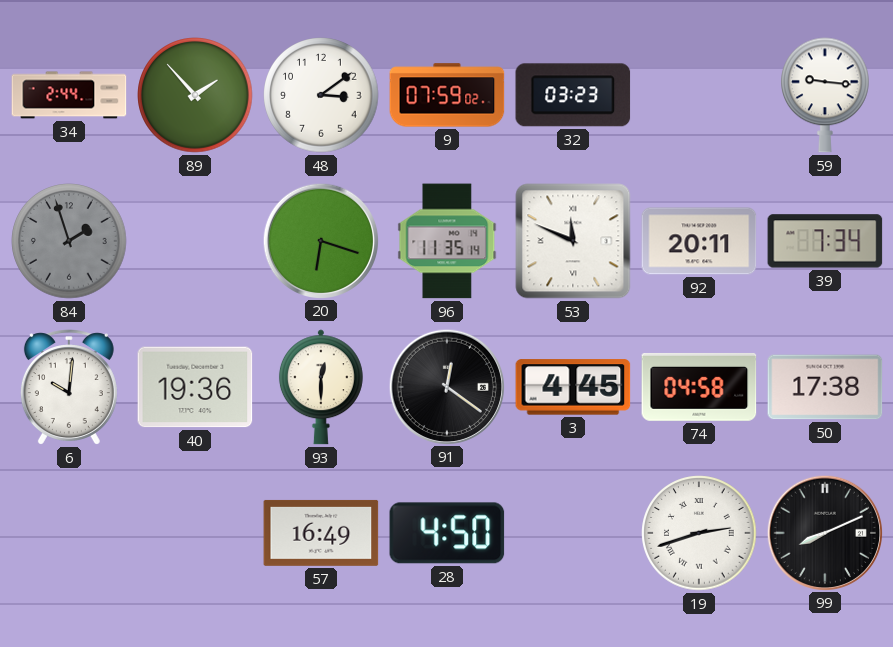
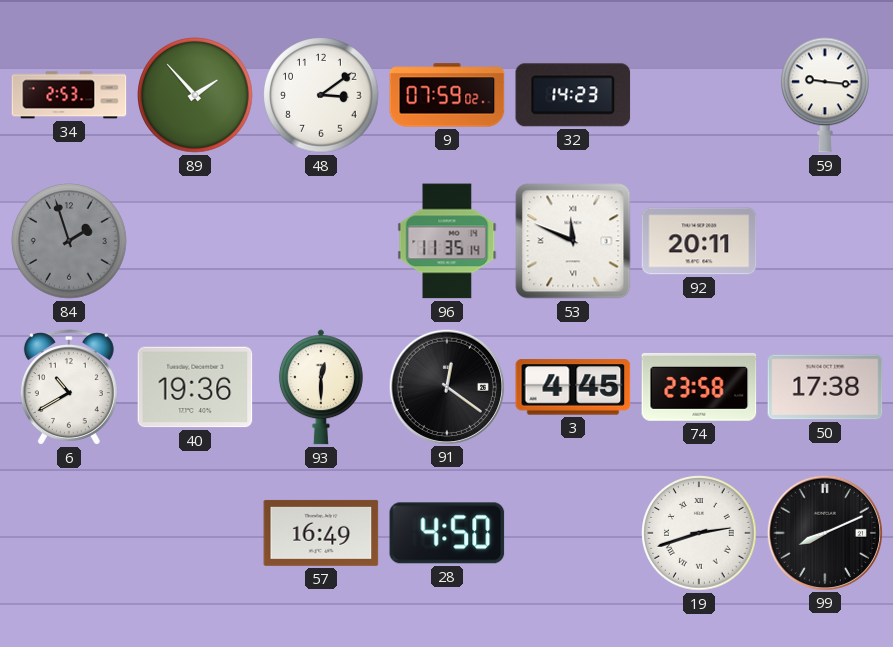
34: 2:44 -> 2:53
32: 03:23 -> 14:23
20: 6:18 -> none
39: 7:34 -> none
6: 10:01 -> 10:40
74: 04:58 -> 23:58
